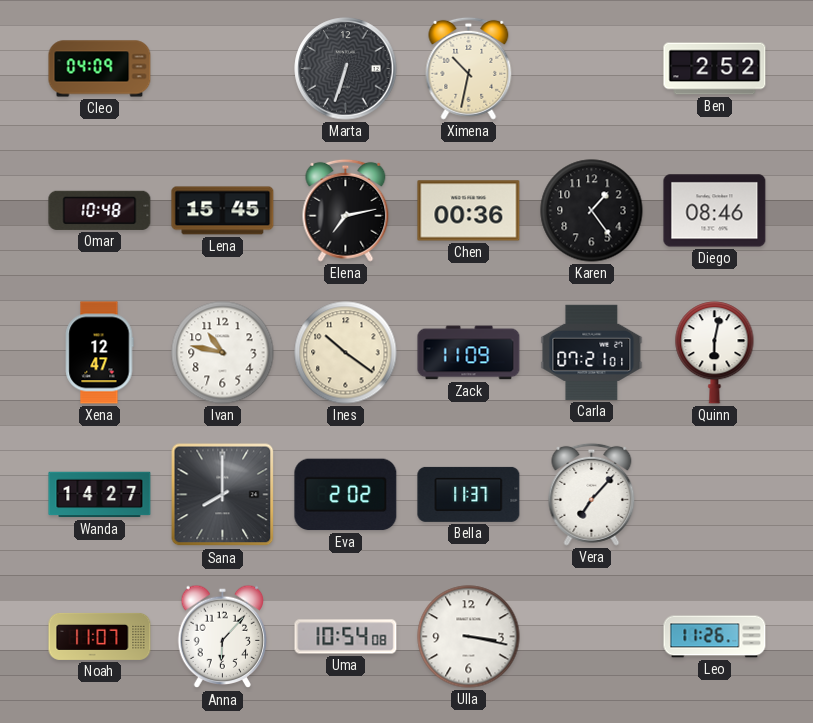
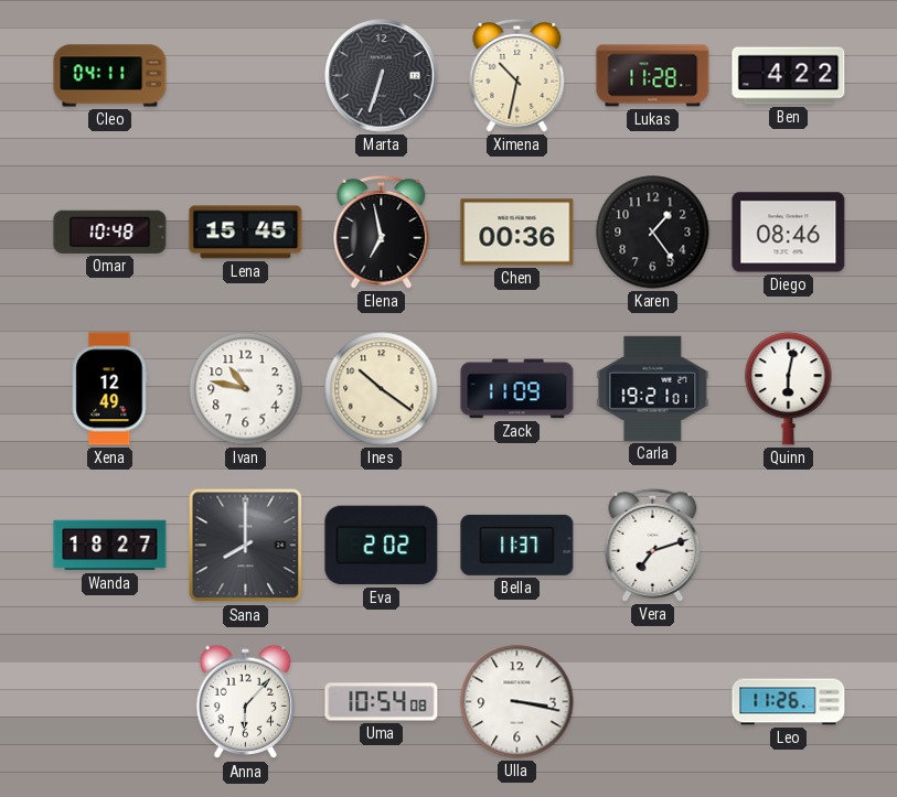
Cleo: 04:09 -> 04:11
Lukas: none -> 11:28
Ben: 2:52 -> 4:22
Elena: 7:13 -> 6:58
Xena: 12:47 -> 12:49
Carla: 07:21 -> 19:21
Wanda: 14:27 -> 18:27
Vera: 7:07 -> 7:12
Noah: 11:07 -> none
